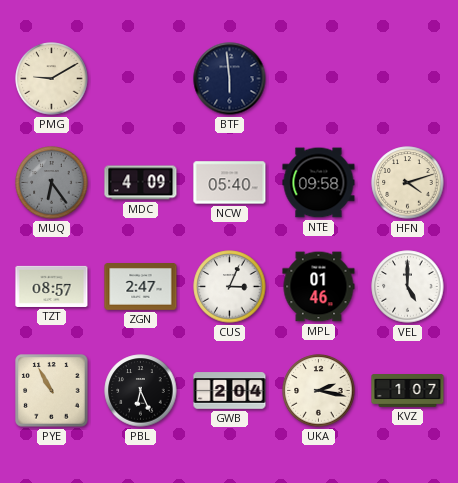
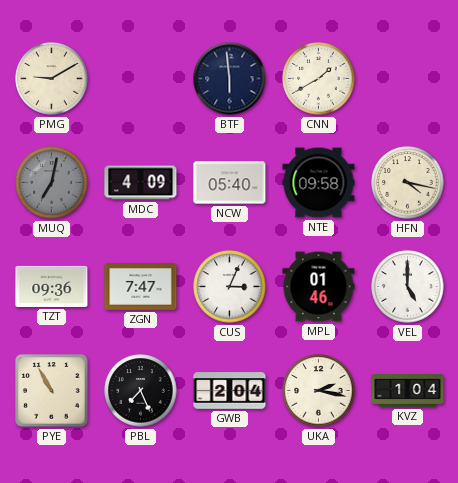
CNN: none -> 1:40
MUQ: 6:24 -> 7:02
HFN: 4:12 -> 4:17
TZT: 08:57 -> 09:36
ZGN: 2:47 -> 7:47
PBL: 6:26 -> 7:26
KVZ: 1:07 -> 1:04
